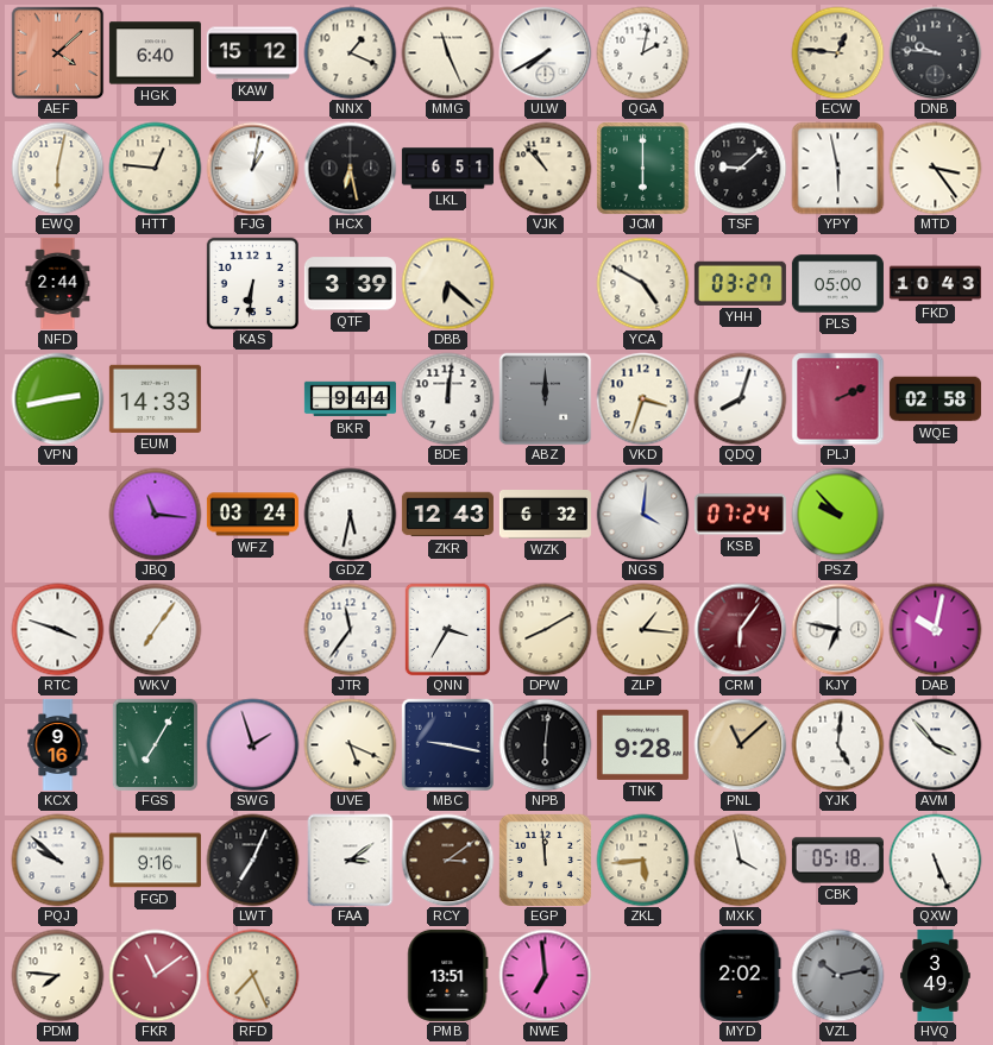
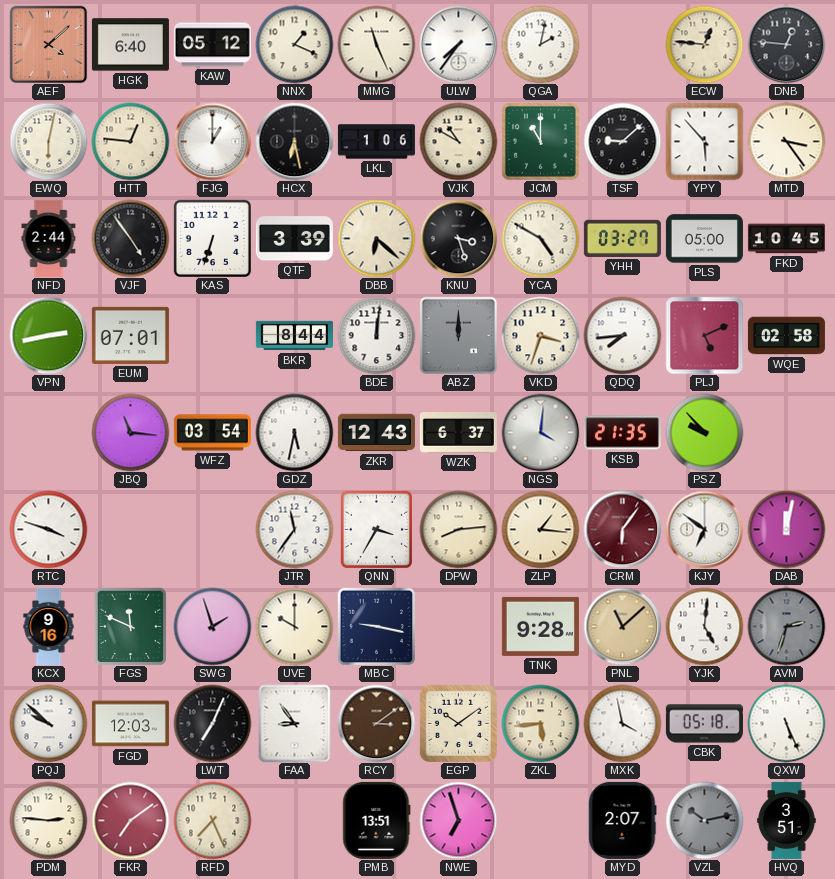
KAW: 15:12 -> 05:12
ULW: 7:40 -> 7:36
DNB: 9:46 -> 12:46
FJG: 1:02 -> 1:00
LKL: 6:51 -> 1:06
VJK: 10:53 -> 10:50
JCM: 6:00 -> 11:00
YPY: 5:58 -> 5:53
VJF: none -> 4:54
KAS: 6:31 -> 6:33
KNU: none -> 3:27
FKD: 10:43 -> 10:45
EUM: 14:33 -> 07:01
BKR: 9:44 -> 8:44
QDQ: 8:03 -> 7:44
PLJ: 2:11 -> 5:11
WFZ: 03:24 -> 03:54
WZK: 6:32 -> 6:37
KSB: 07:24 -> 21:35
WKV: 7:06 -> none
DPW: 8:10 -> 8:14
KJY: 6:47 -> 6:51
DAB: 10:02 -> 12:02
FGS: 7:05 -> 11:49
UVE: 5:19 -> 10:00
NPB: 6:01 -> none
AVM: 3:53 -> 2:33
AVM dial: white -> grey
FGD: 9:16 -> 12:03
FAA: 3:09 -> 8:54
EGP: 11:59 -> 10:09
PDM: 7:46 -> 2:46
FKR: 11:09 -> 7:09
NWE: 6:59 -> 6:57
MYD: 2:02 -> 2:07
HVQ: 3:49 -> 3:51
